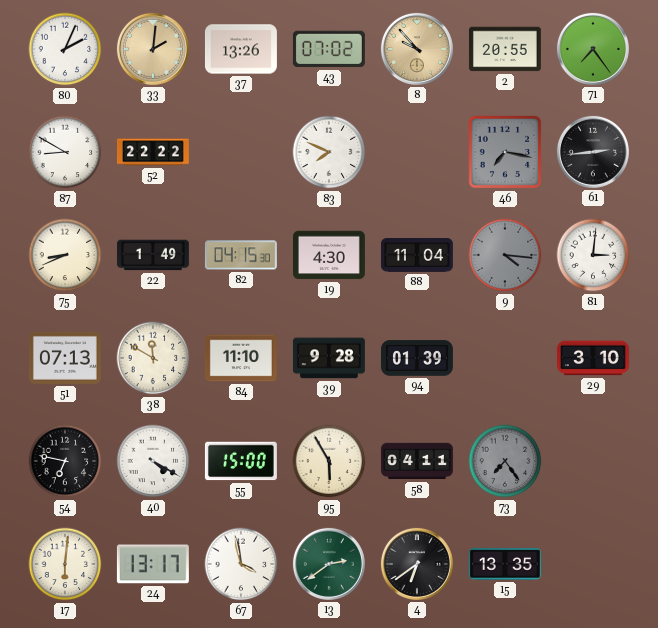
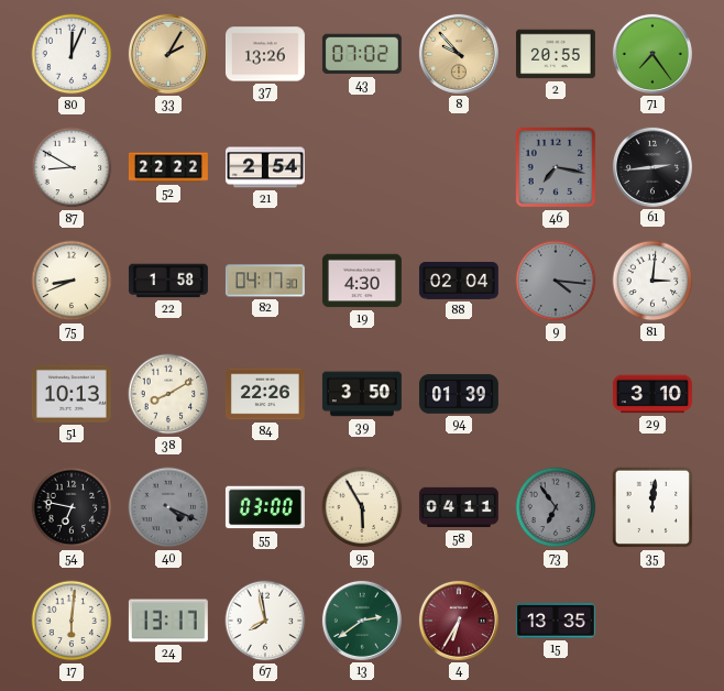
80: 2:04 -> 12:04
33: 2:01 -> 2:05
21: none -> 2:54
83: 7:49 -> none
22: 1:49 -> 1:58
82: 04:15 -> 04:17
88: 11:04 -> 02:04
51: 07:13 -> 10:13
38: 11:50 -> 8:10
84: 11:10 -> 22:26
39: 9:28 -> 3:50
40: 4:20 -> 4:19
40 dial: white -> grey
55: 15:00 -> 03:00
73: 7:24 -> 6:54
35: none -> 12:01
67: 3:58 -> 7:58
4: 6:39 -> 6:35
4 dial: black -> burgundy
